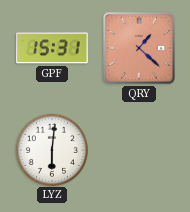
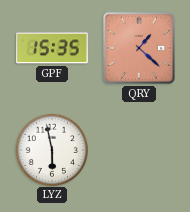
GPF: 15:31 -> 15:35
LYZ: 6:01 -> 5:58
